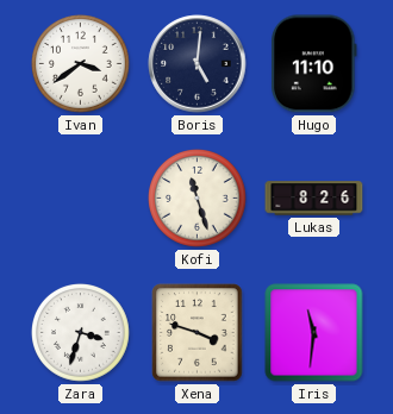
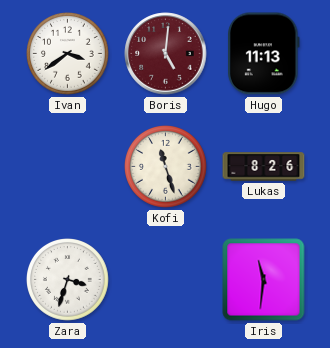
Boris dial: navy -> burgundy
Hugo: 11:10 -> 11:13
Xena: 3:48 -> none
